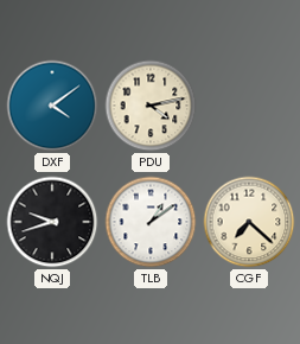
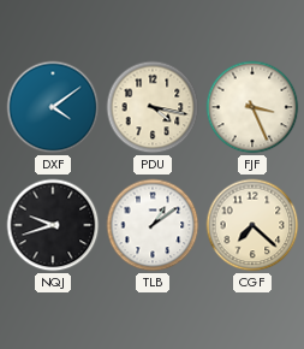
PDU: 4:13 -> 4:17
FJF: none -> 3:26
